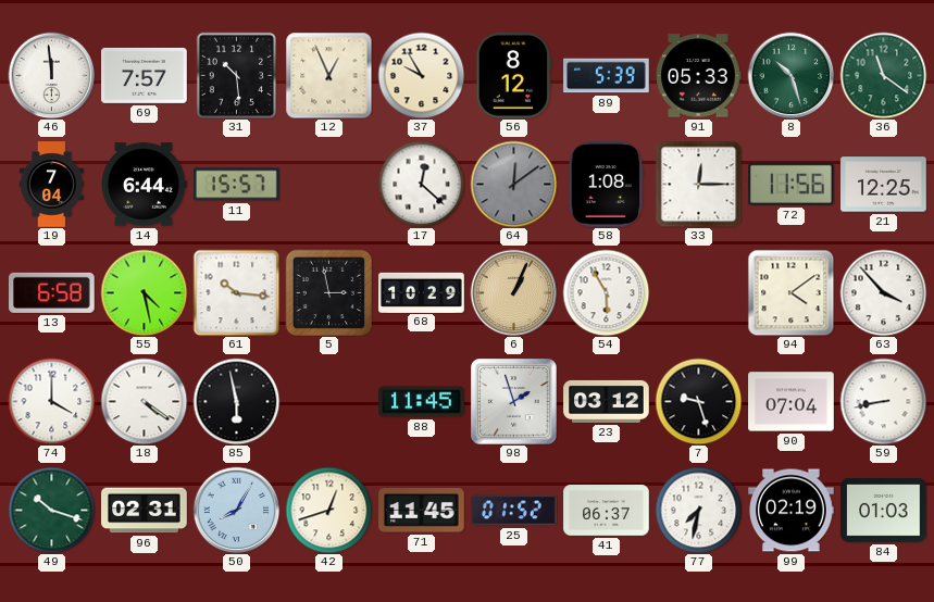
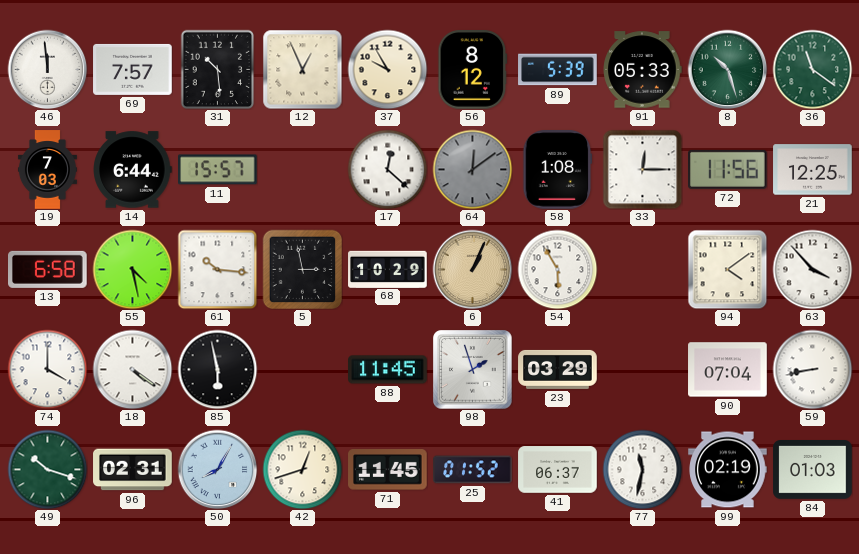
19: 7:04 -> 7:03
23: 03:12 -> 03:29
7: 9:27 -> none
77: 7:32 -> 11:32
